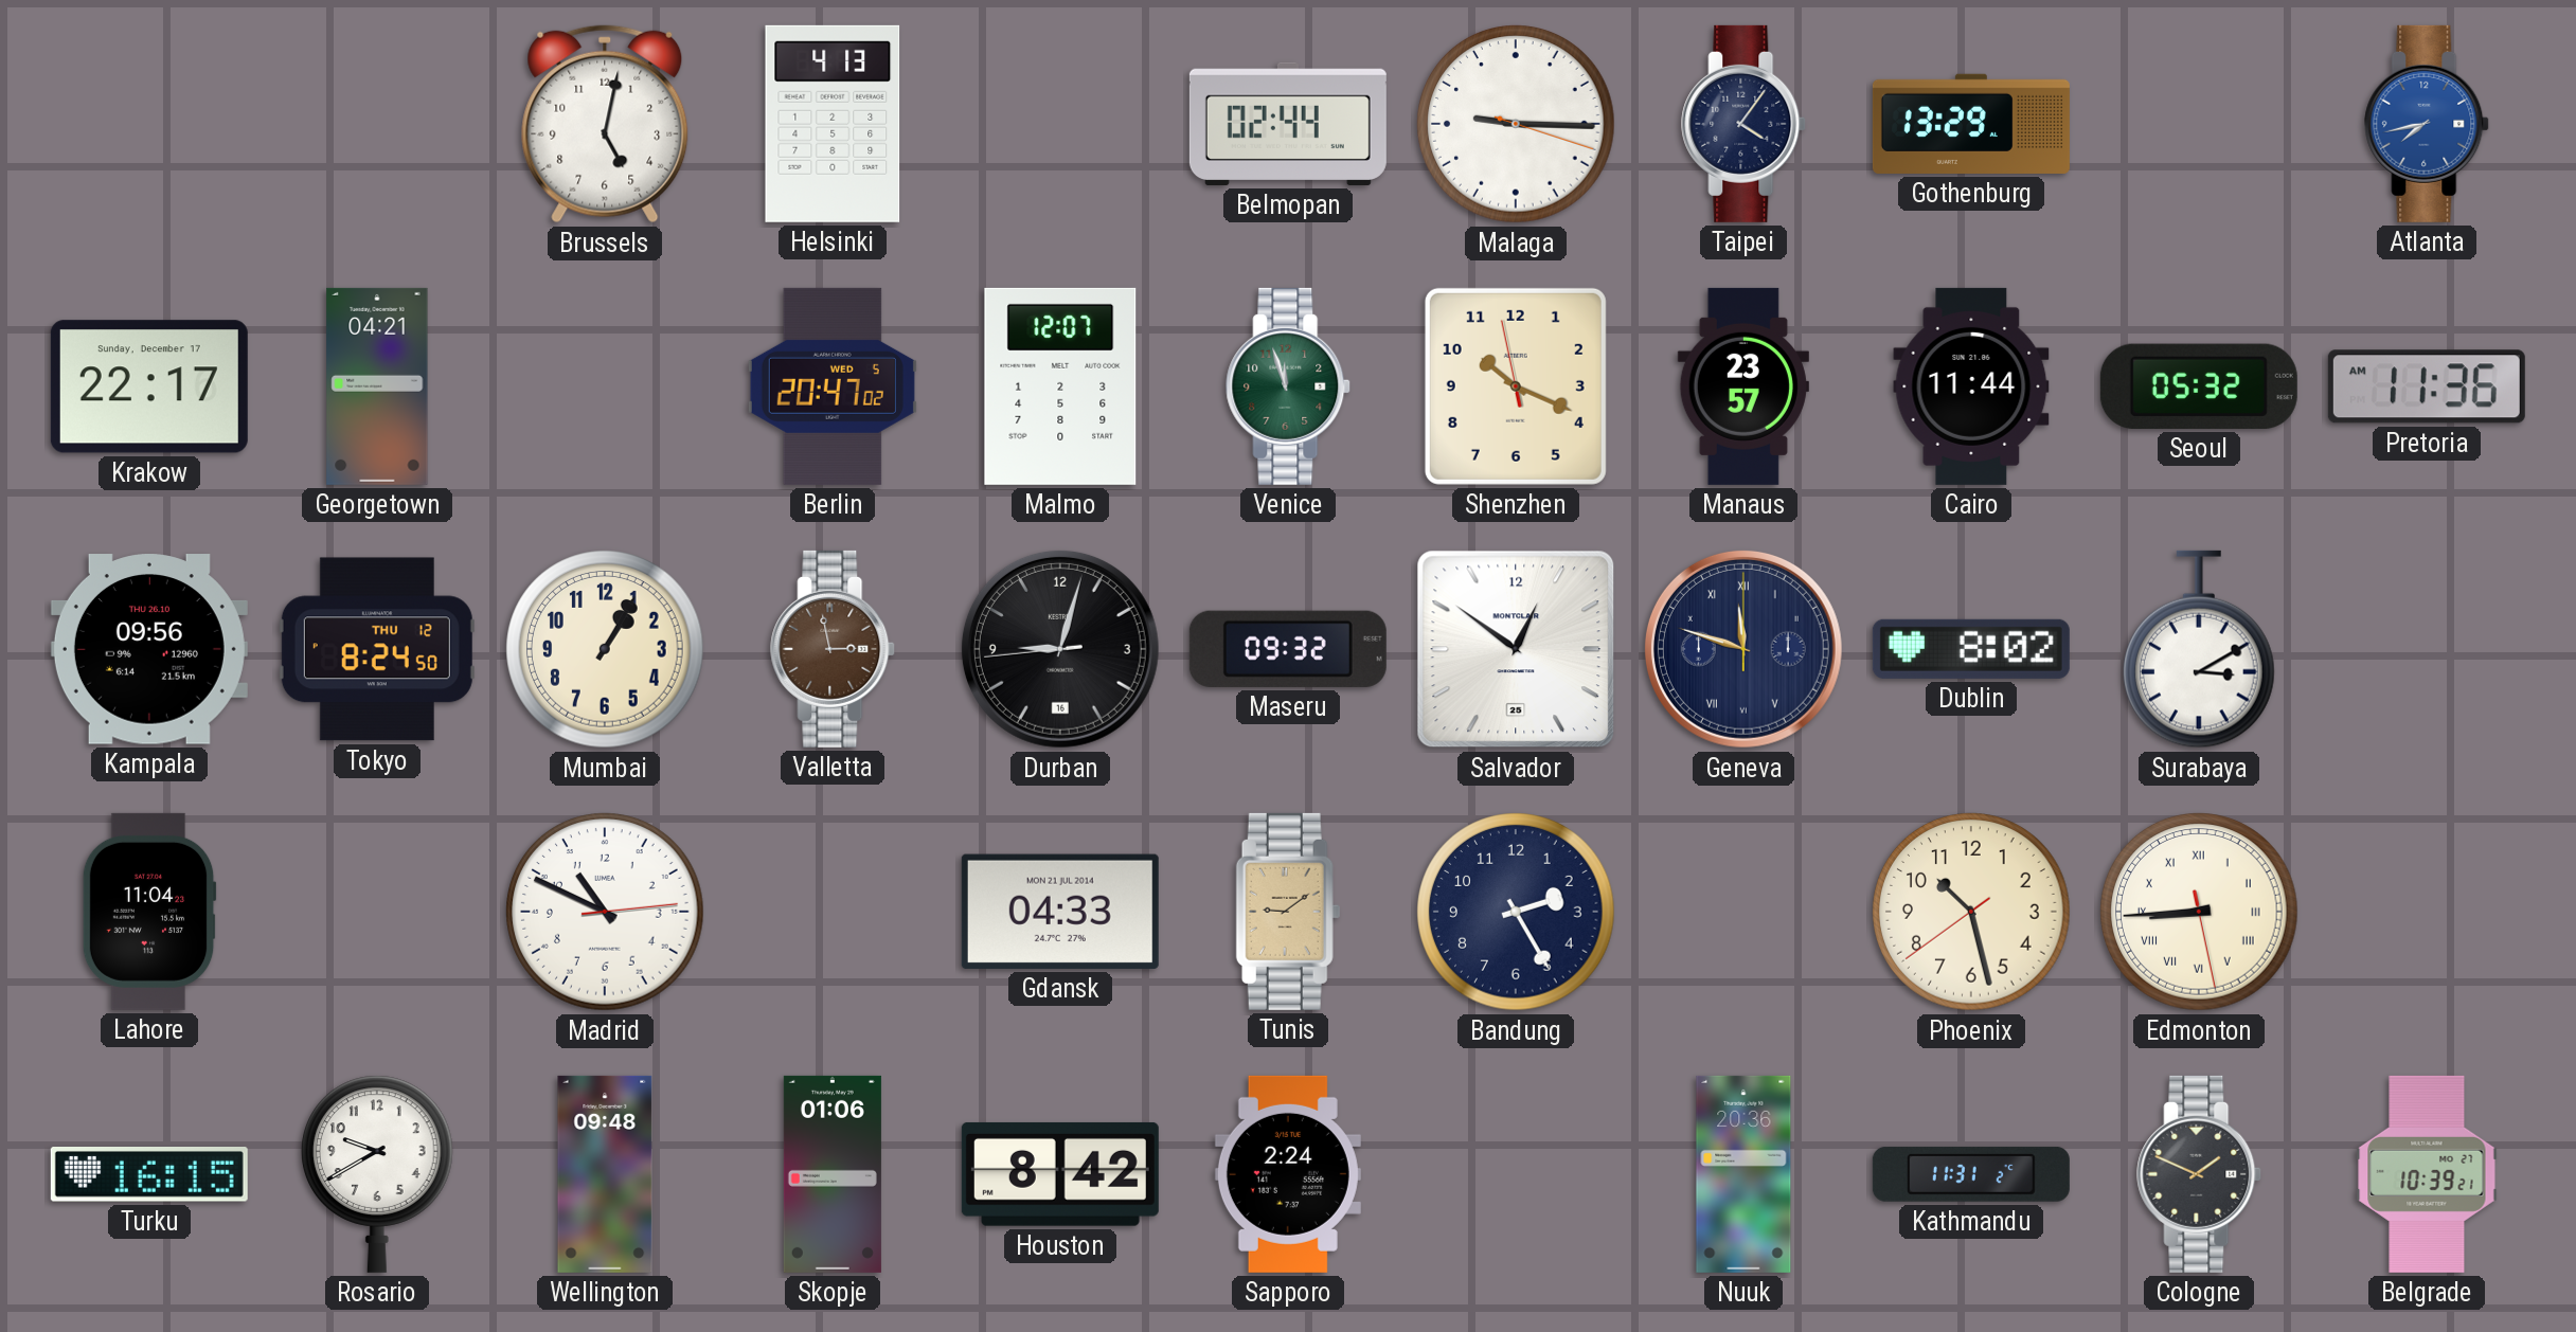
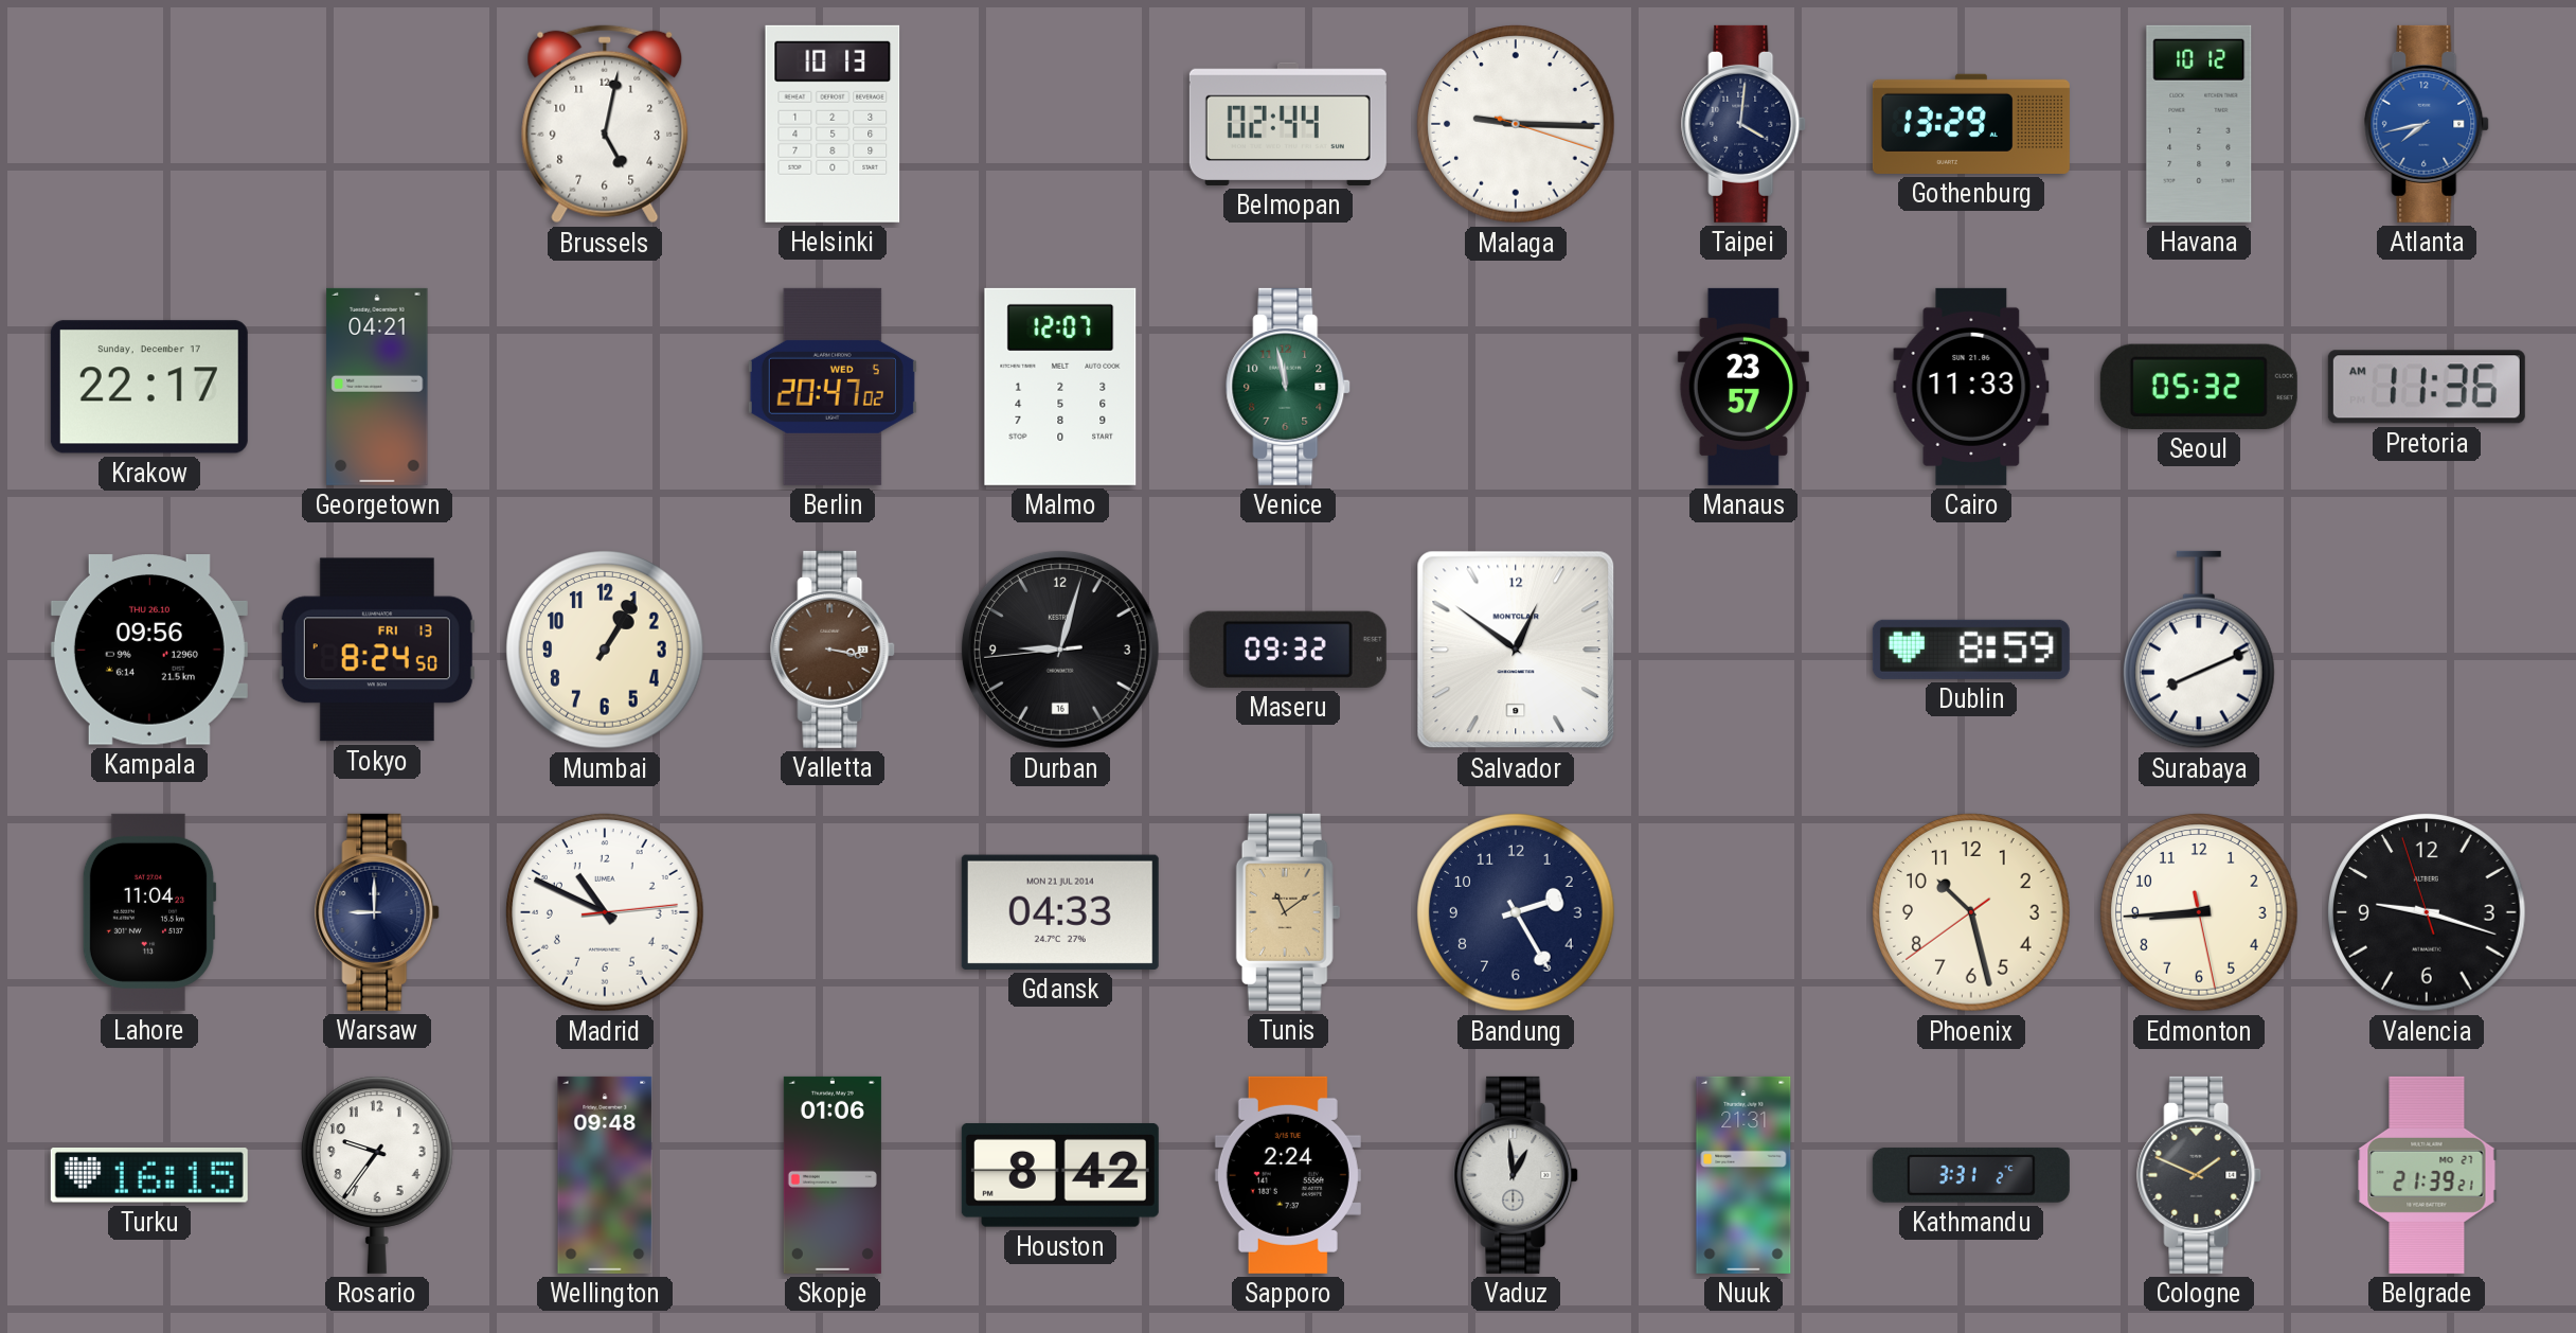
Helsinki: 4:13 -> 10:13
Taipei: 4:06 -> 4:01
Havana: none -> 10:12
Venice: 11:57 -> 11:58
Shenzhen: 10:18 -> none
Cairo: 11:44 -> 11:33
Tokyo date: THU 12 -> FRI 13
Valletta: 2:58 -> 3:17
Salvador date: 25 -> 9
Geneva: 11:48 -> none
Dublin: 8:02 -> 8:59
Surabaya: 3:10 -> 8:11
Warsaw: none -> 9:00
Tunis: 9:09 -> 11:09
Edmonton numerals: Roman -> Arabic
Valencia: none -> 9:17
Rosario: 9:40 -> 9:36
Vaduz: none -> 12:59
Nuuk: 20:36 -> 21:31
Kathmandu: 11:31 -> 3:31
Belgrade: 10:39 -> 21:39
